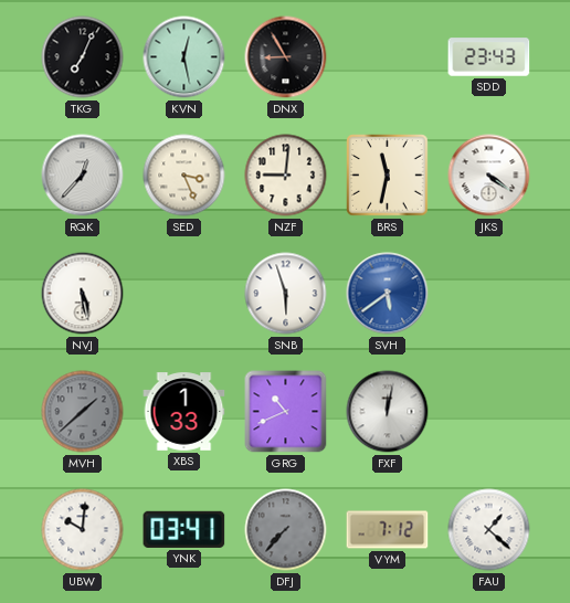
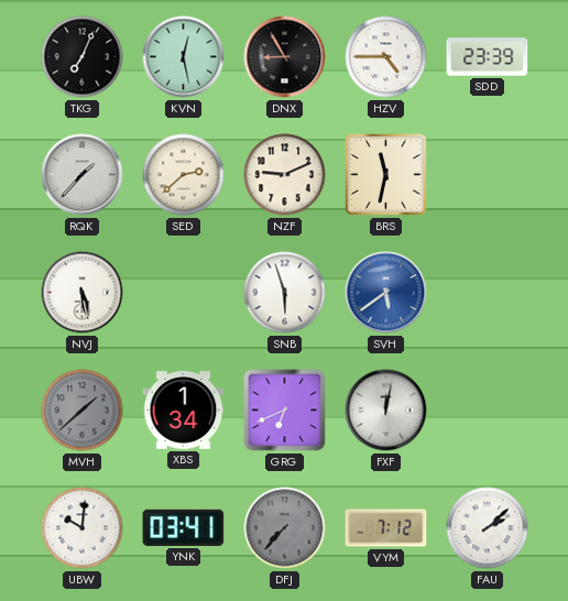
HZV: none -> 4:45
SDD: 23:43 -> 23:39
RQK: 12:37 -> 1:37
SED: 3:26 -> 2:38
NZF: 9:01 -> 9:11
JKS: 4:21 -> none
XBS: 1:33 -> 1:34
GRG: 10:41 -> 6:41
FAU: 1:22 -> 2:08
